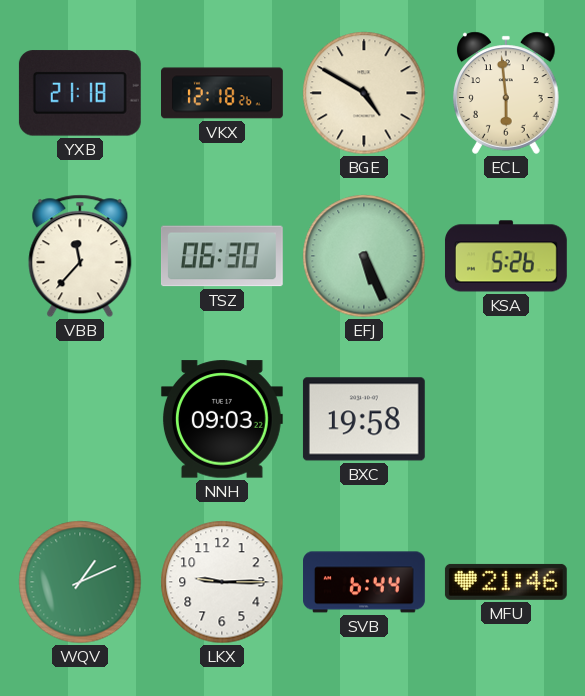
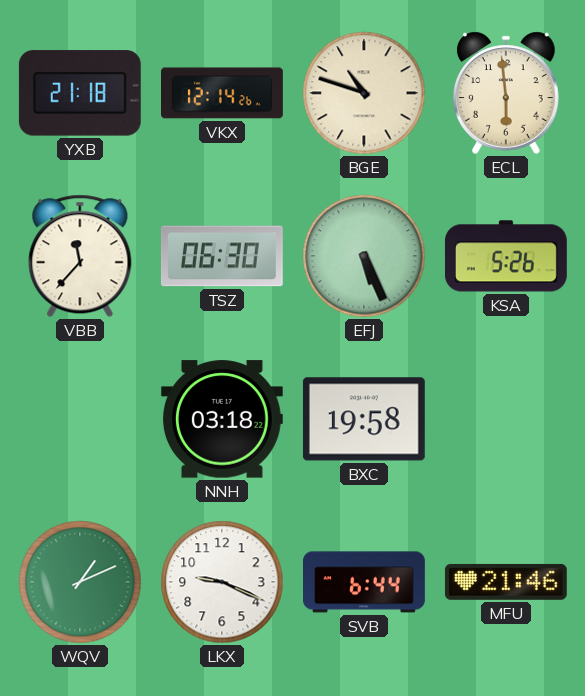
VKX: 12:18 -> 12:14
BGE: 4:50 -> 10:48
NNH: 09:03 -> 03:18
LKX: 9:15 -> 9:19
